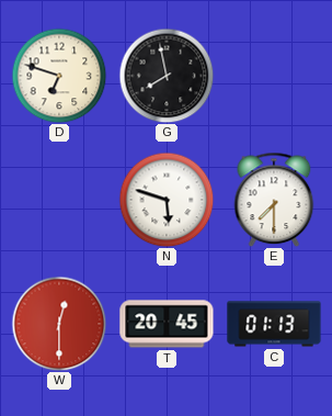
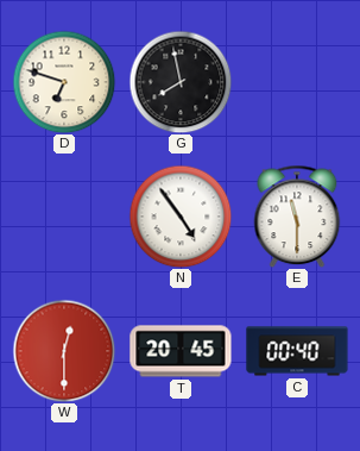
N: 5:48 -> 4:54
E: 7:30 -> 11:30
C: 01:13 -> 00:40
